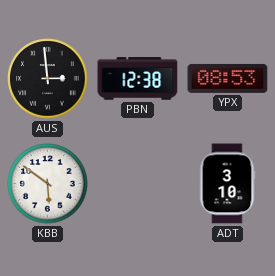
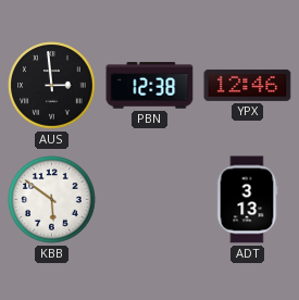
YPX: 08:53 -> 12:46
ADT: 3:10 -> 3:13
